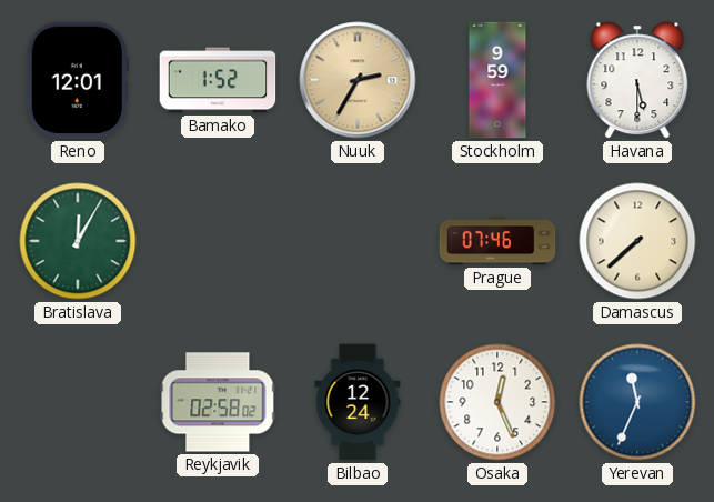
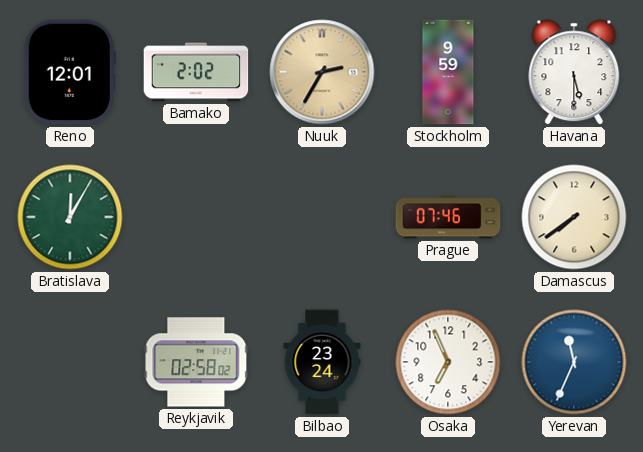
Bamako: 1:52 -> 2:02
Damascus: 7:38 -> 7:39
Bilbao: 12:24 -> 23:24
Osaka: 12:26 -> 6:56
